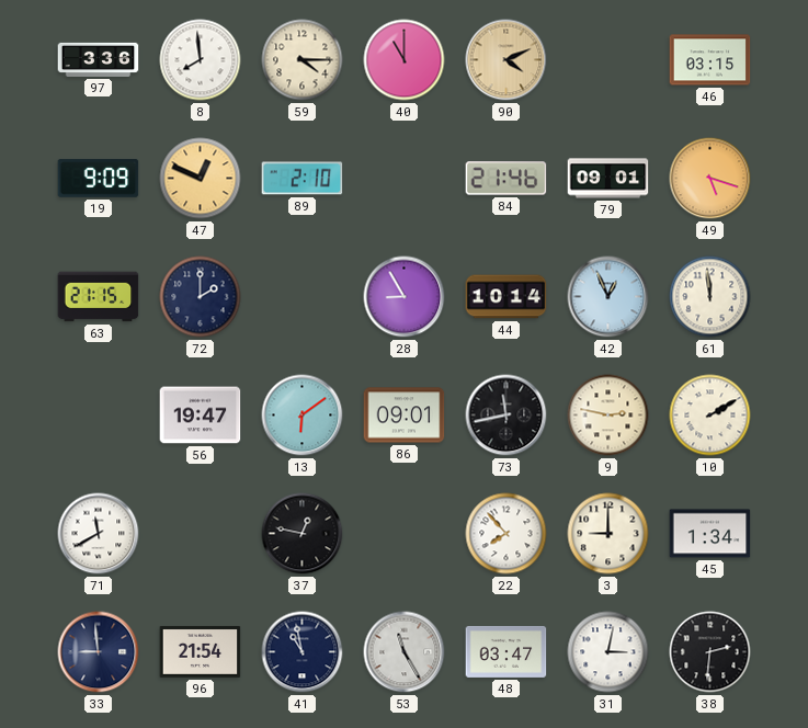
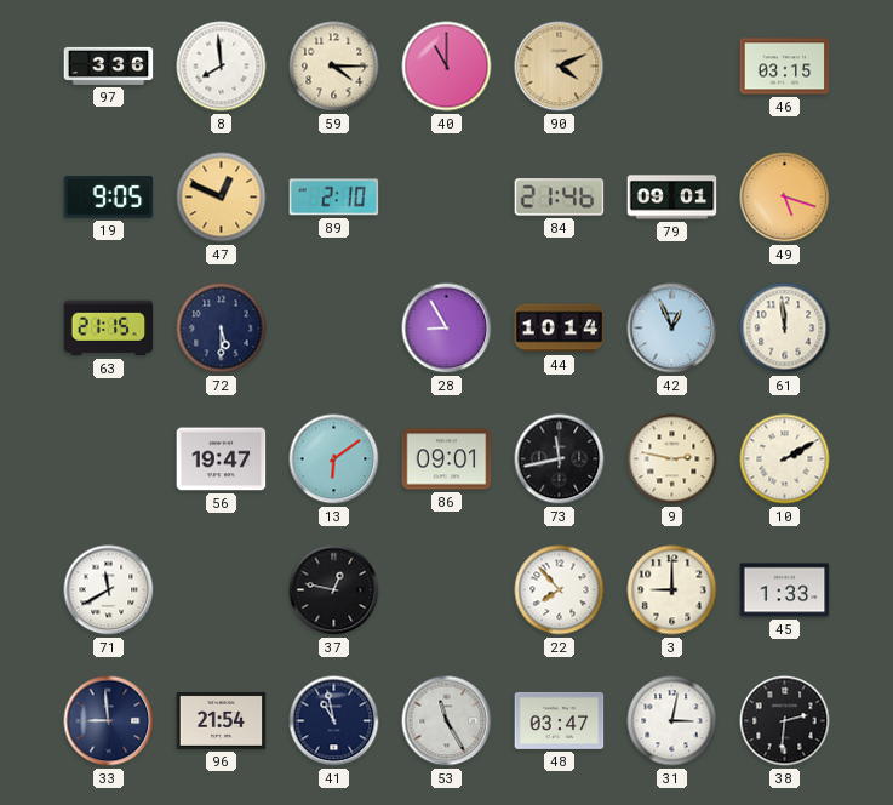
19: 9:09 -> 9:05
72: 2:00 -> 5:30
45: 1:34 -> 1:33
